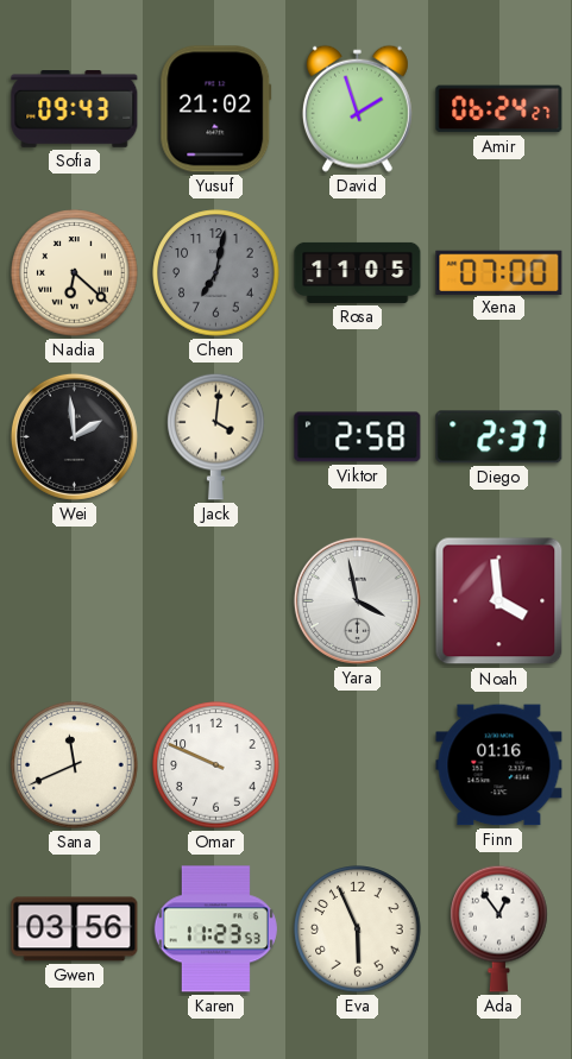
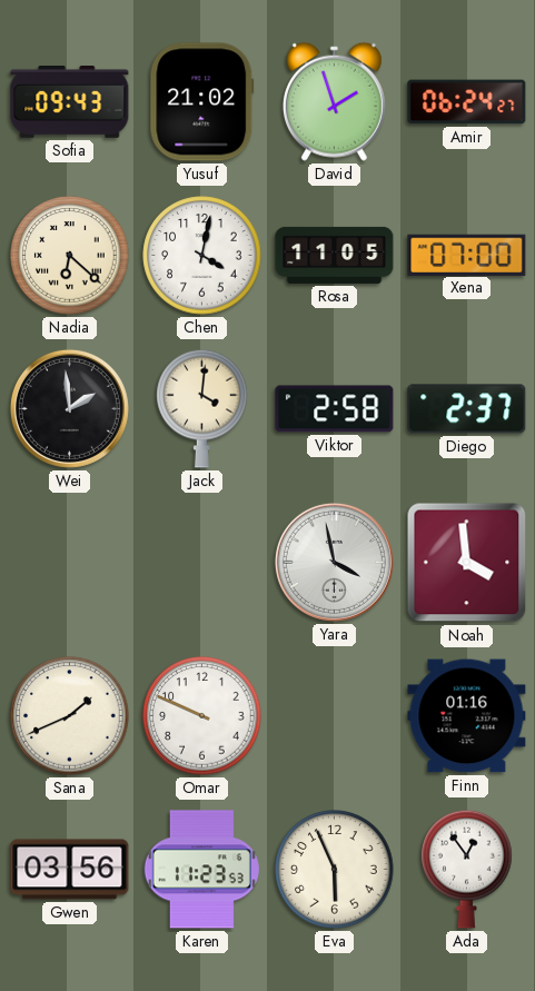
Chen: 7:02 -> 4:02
Chen dial: grey -> white
Sana: 11:41 -> 1:41
